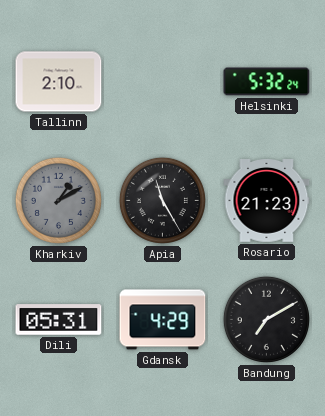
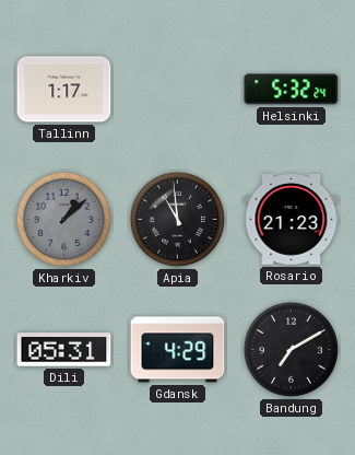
Tallinn: 2:10 -> 1:17
Kharkiv: 1:10 -> 1:08
Apia: 11:25 -> 10:59
